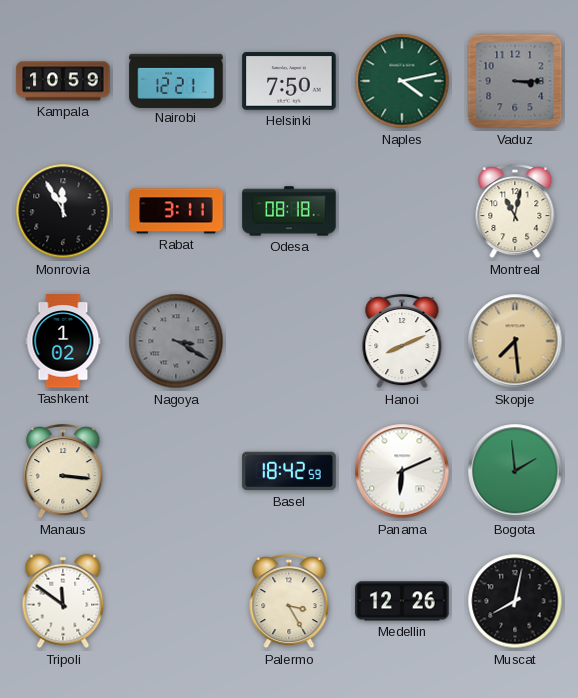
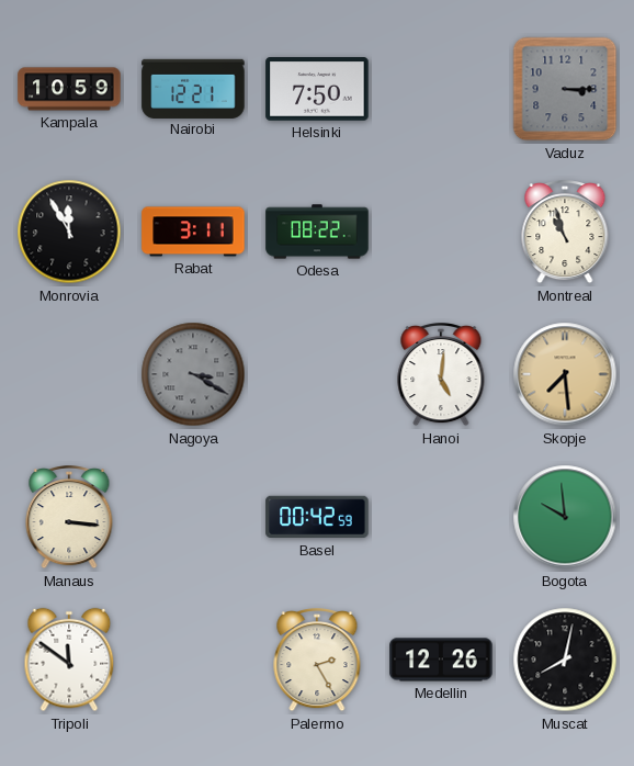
Naples: 4:13 -> none
Odesa: 08:18 -> 08:22
Montreal: 11:02 -> 10:57
Tashkent: 1:02 -> none
Hanoi: 8:11 -> 5:01
Basel: 18:42 -> 00:42
Panama: 6:11 -> none
Bogota: 1:59 -> 9:59
Palermo: 3:25 -> 2:25
